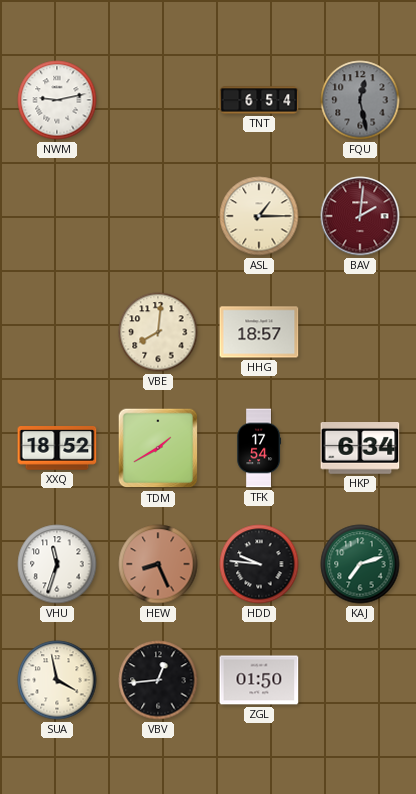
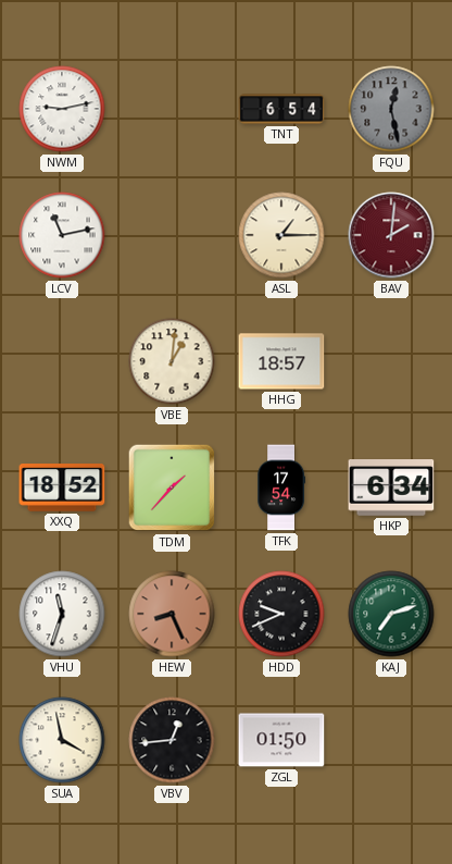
LCV: none -> 11:13
VBE: 8:01 -> 1:01
TDM: 1:40 -> 1:37
HDD: 9:46 -> 9:41
